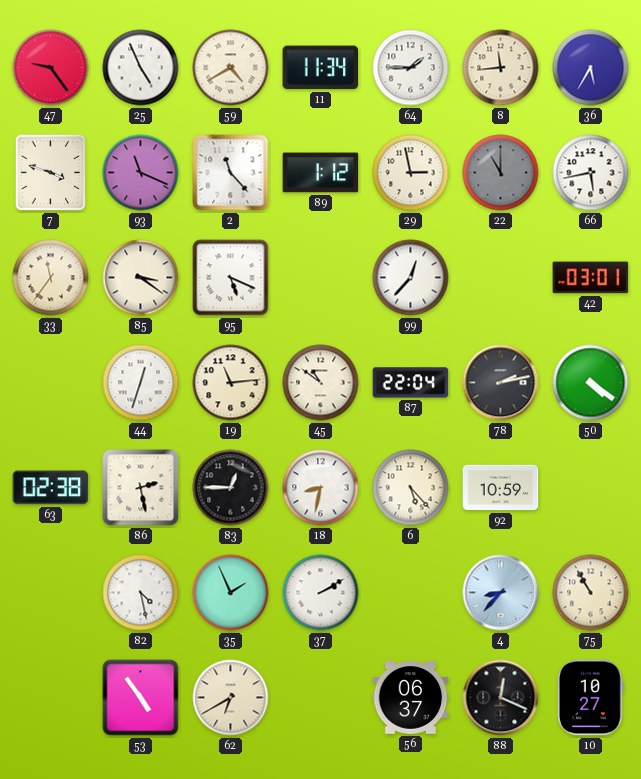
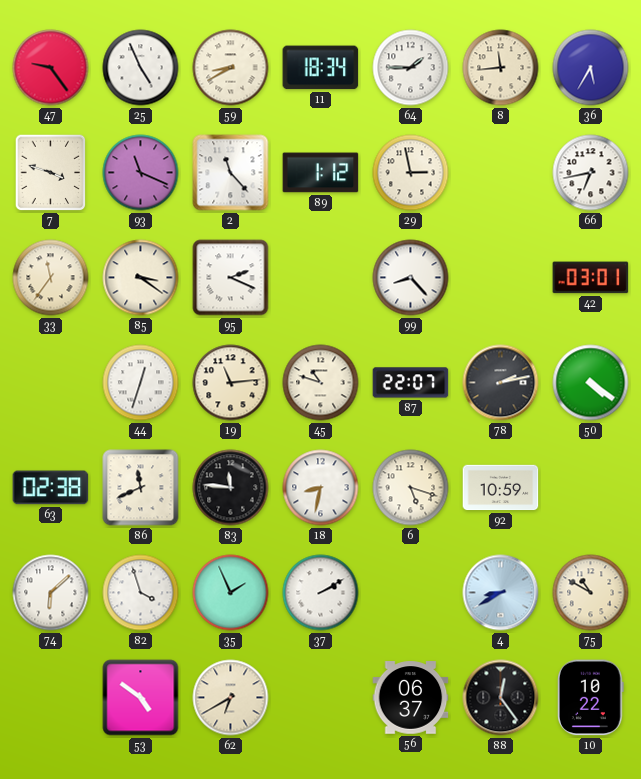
59: 4:40 -> 8:40
11: 11:34 -> 18:34
22: 11:00 -> none
66: 5:43 -> 6:43
95: 5:19 -> 2:19
99: 12:37 -> 8:23
45: 10:51 -> 10:48
87: 22:04 -> 22:07
86: 2:28 -> 11:41
83: 12:45 -> 11:46
6: 5:23 -> 5:18
74: none -> 6:08
82: 4:28 -> 3:57
4: 8:37 -> 8:40
75: 10:55 -> 10:50
53: 4:54 -> 4:51
88: 12:19 -> 12:24
10: 10:27 -> 10:22
